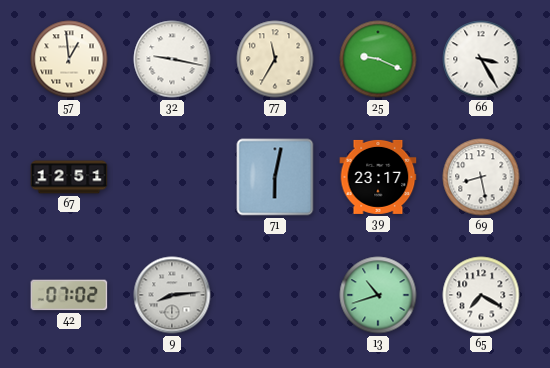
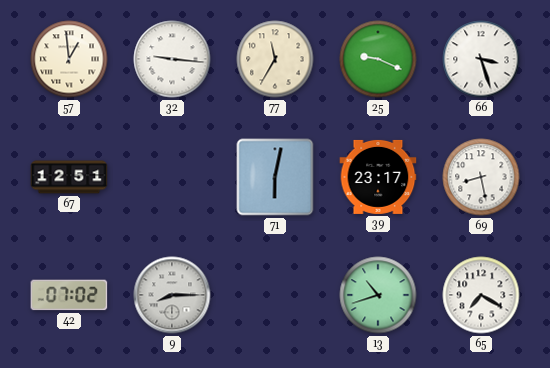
32: 9:17 -> 9:16
66: 3:25 -> 3:27
9: 8:14 -> 8:15
